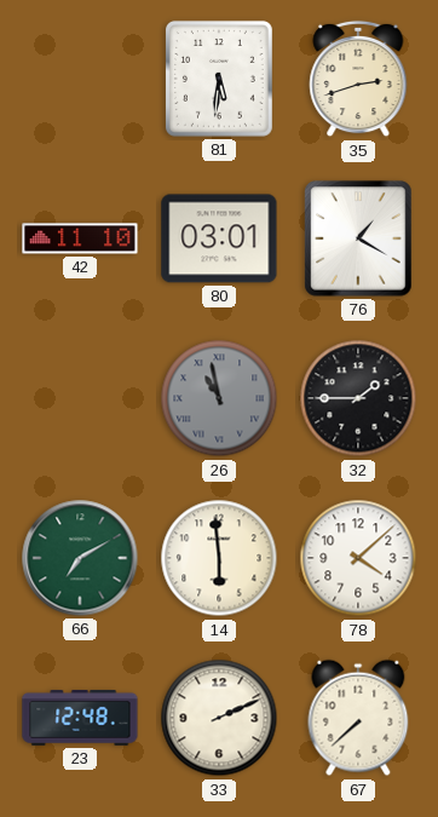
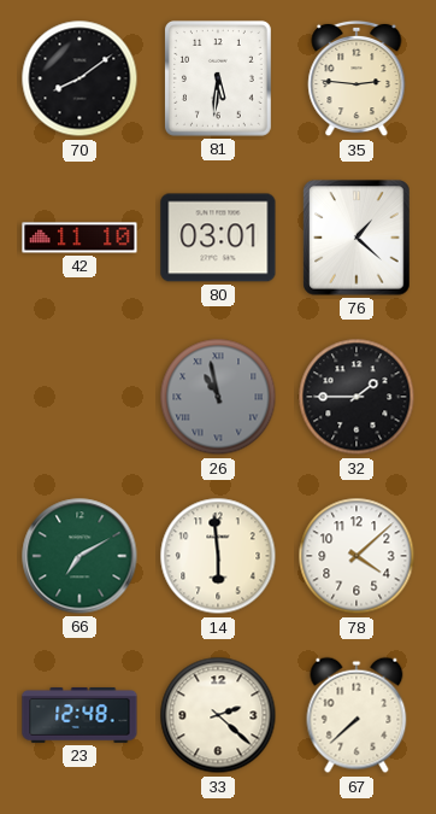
70: none -> 8:09
35: 2:42 -> 2:46
76: 1:20 -> 1:22
33: 2:11 -> 2:22
